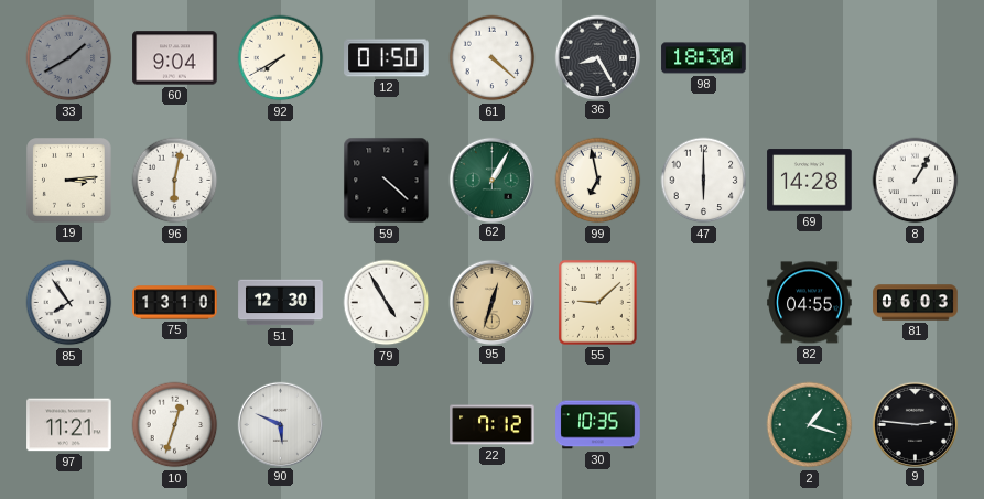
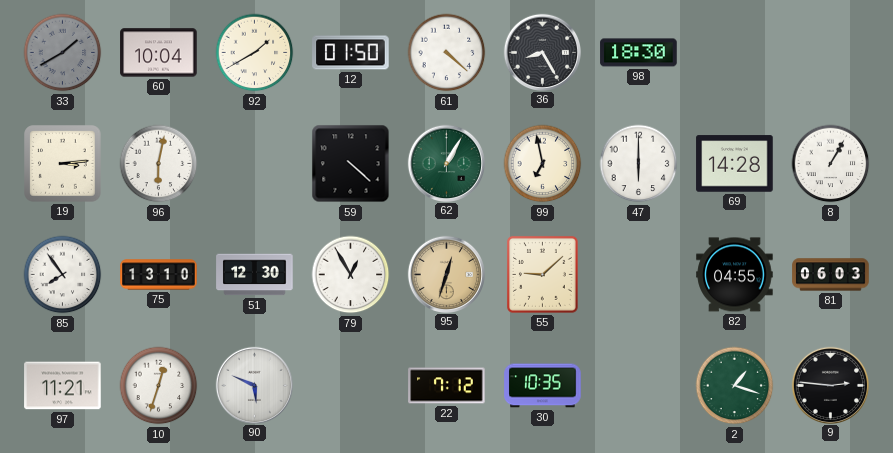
60: 9:04 -> 10:04
92: 7:40 -> 1:40
79: 4:55 -> 12:55
